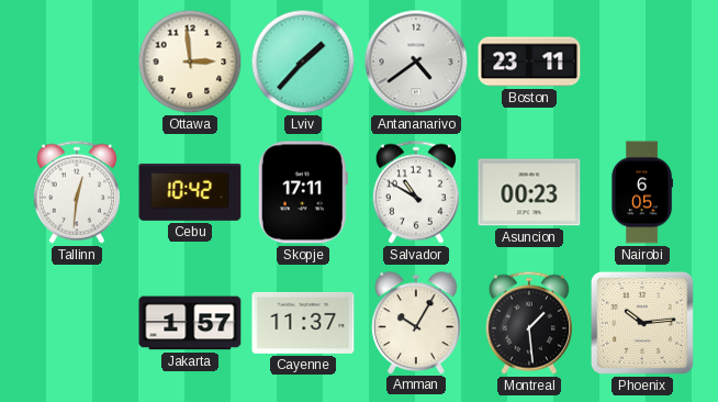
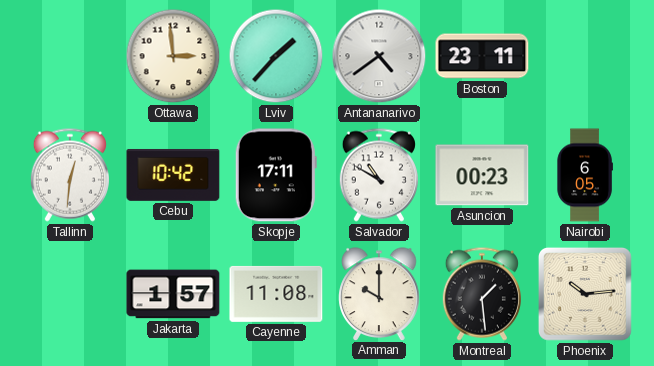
Cayenne: 11:37 -> 11:08
Amman: 10:05 -> 10:00
